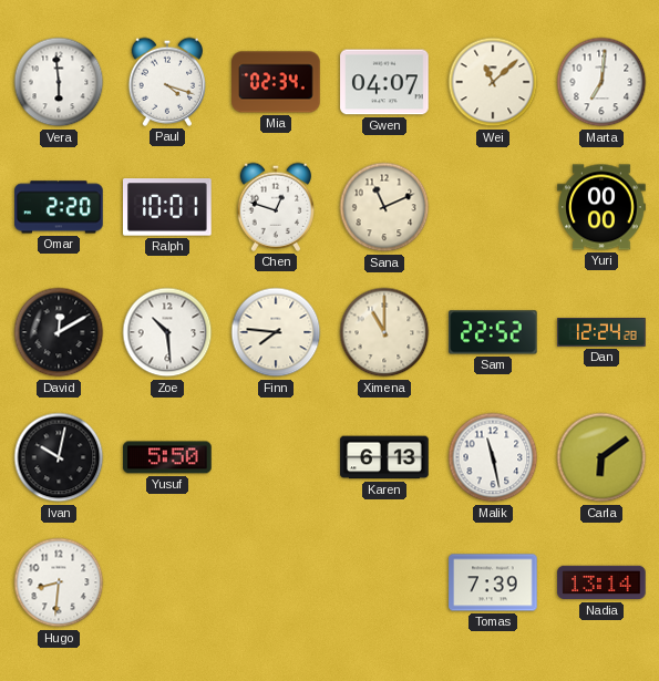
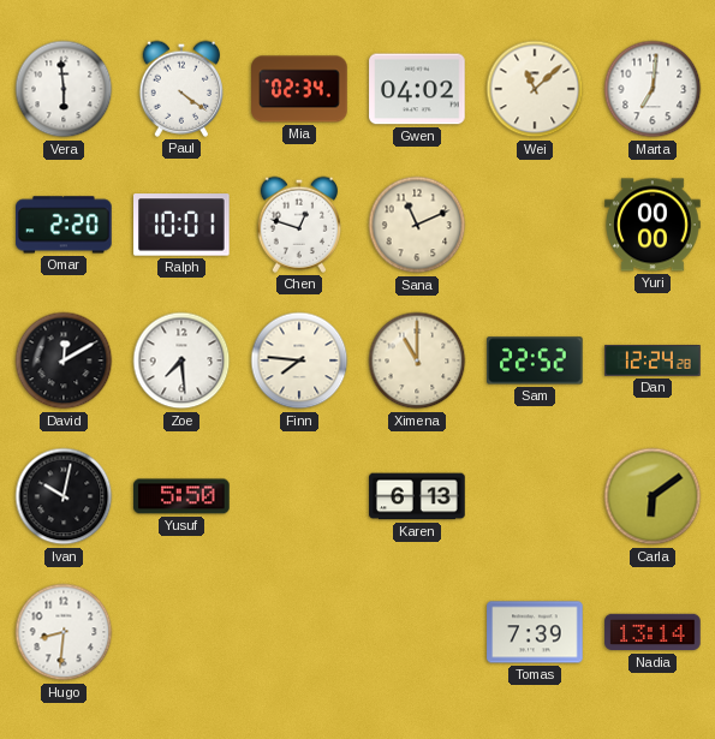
Paul: 4:18 -> 4:21
Gwen: 04:07 -> 04:02
Zoe: 10:29 -> 7:29
Malik: 11:28 -> none
